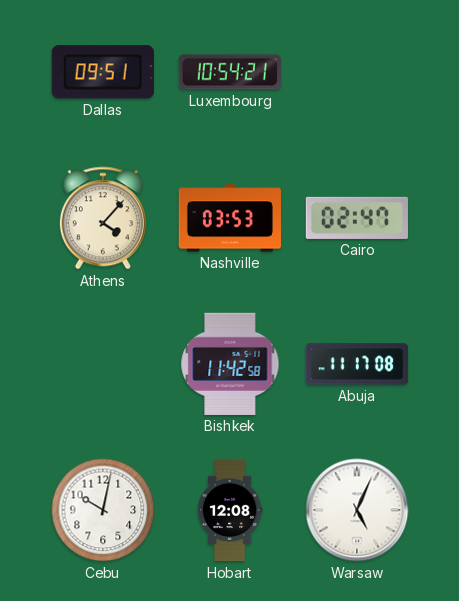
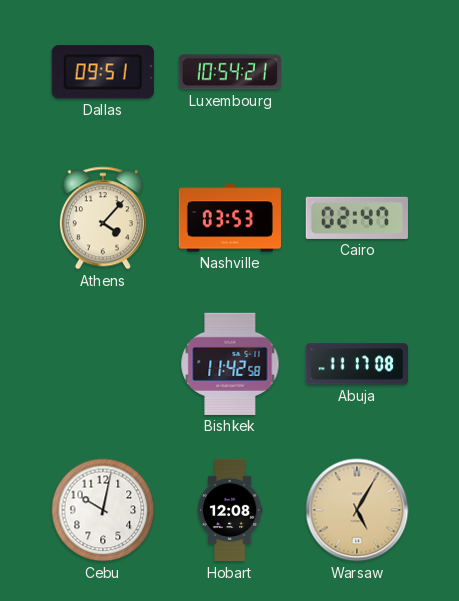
Warsaw: 5:04 -> 5:05
Warsaw dial: white -> champagne
